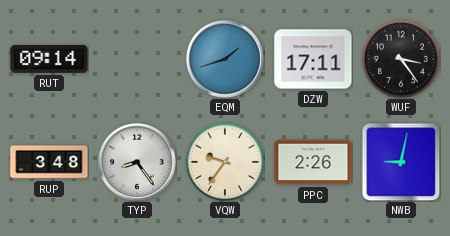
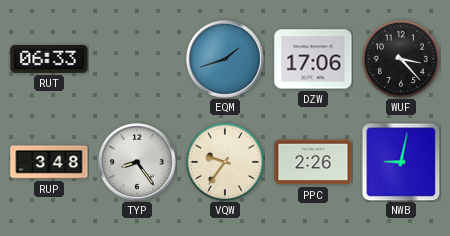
RUT: 09:14 -> 06:33
DZW: 17:11 -> 17:06
WUF: 3:24 -> 3:23
